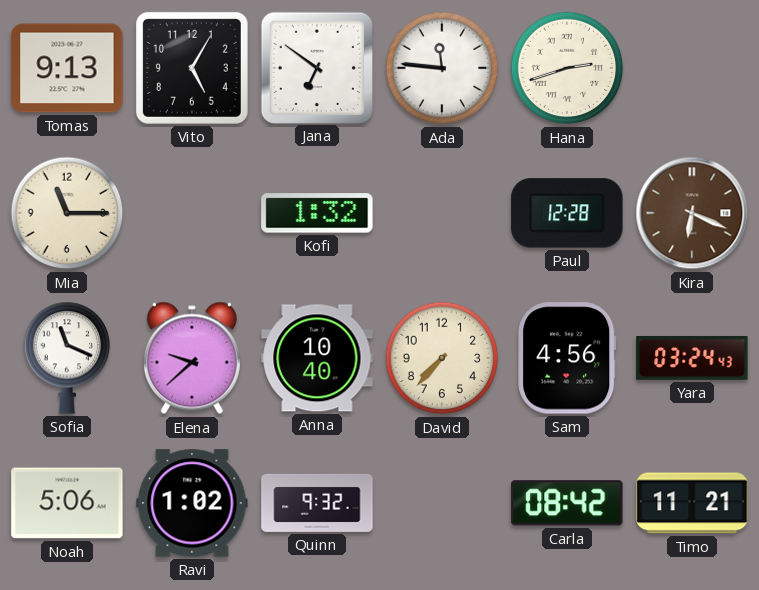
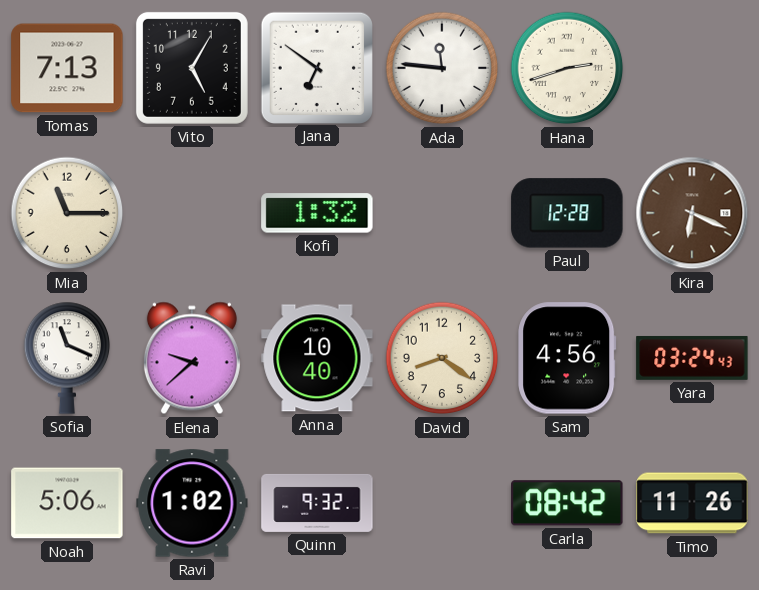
Tomas: 9:13 -> 7:13
David: 7:37 -> 8:21
Timo: 11:21 -> 11:26
